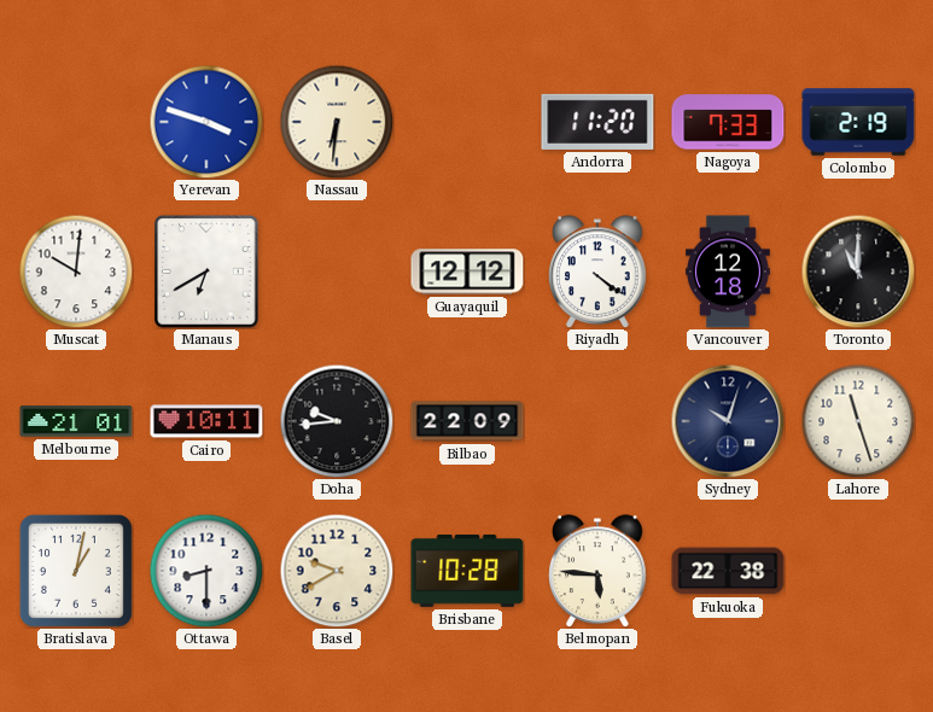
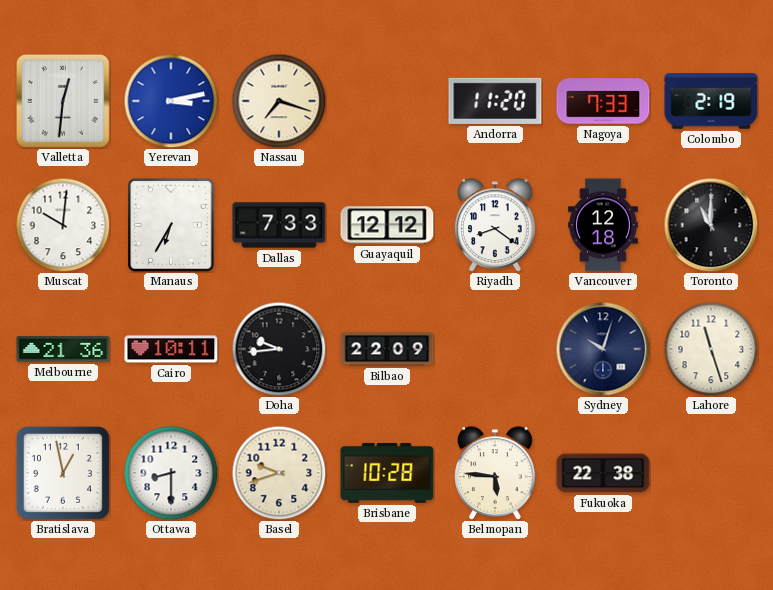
Valletta: none -> 12:31
Yerevan: 3:48 -> 3:13
Nassau: 6:31 -> 7:18
Manaus: 6:40 -> 6:35
Dallas: none -> 7:33
Riyadh: 4:21 -> 8:21
Melbourne: 21:01 -> 21:36
Bratislava: 1:02 -> 12:58
Basel: 9:40 -> 9:42
